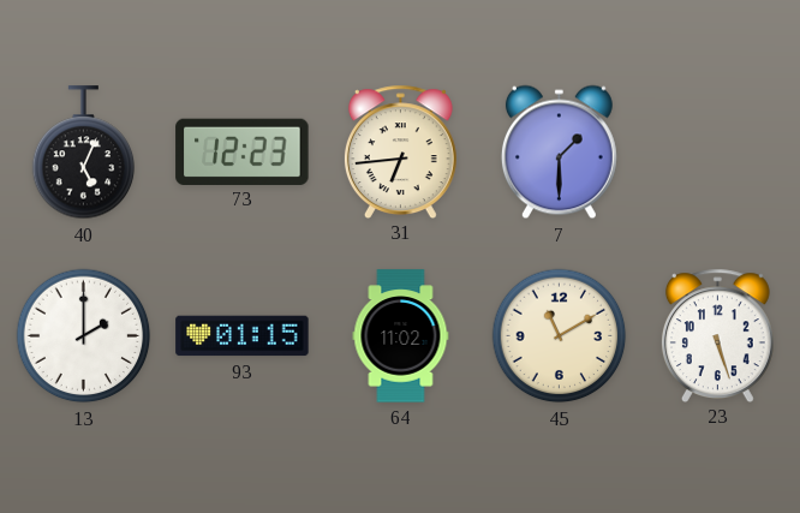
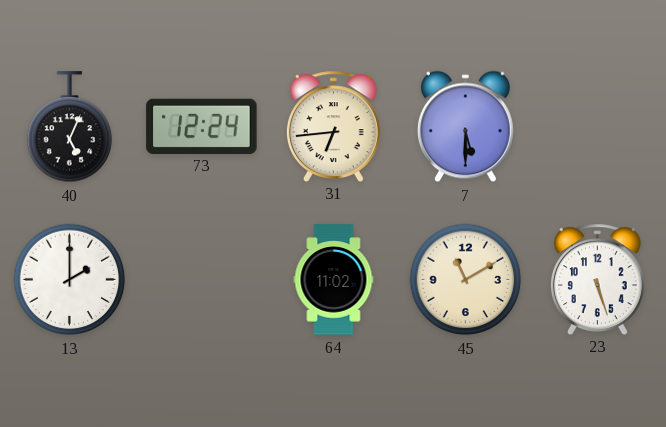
73: 12:23 -> 12:24
7: 1:30 -> 5:30
93: 01:15 -> none
